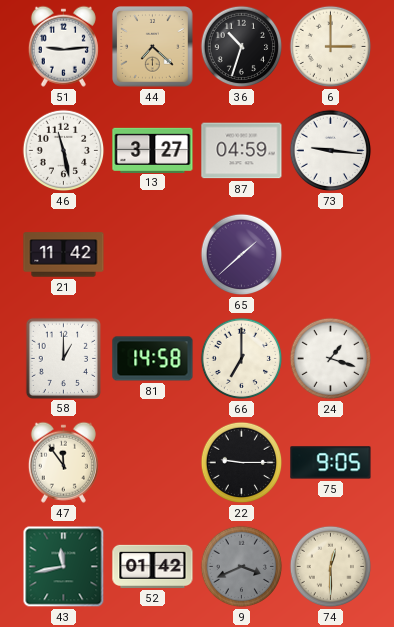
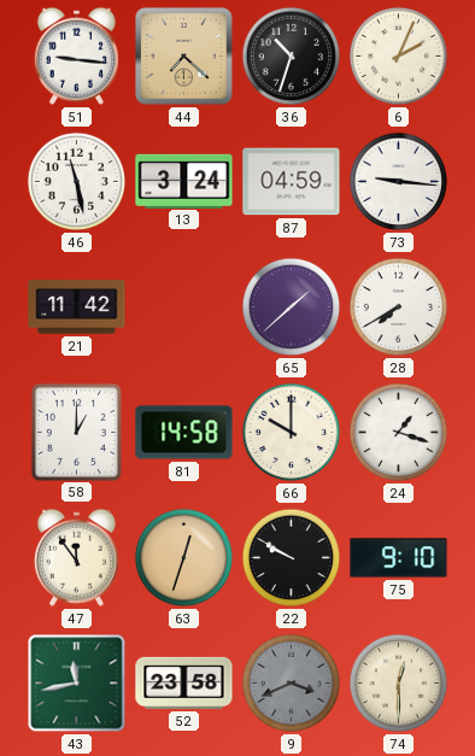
51: 9:14 -> 9:16
6: 3:00 -> 2:04
13: 3:27 -> 3:24
28: none -> 7:40
66: 7:00 -> 10:00
63: none -> 12:33
22: 9:15 -> 9:50
75: 9:05 -> 9:10
52: 01:42 -> 23:58
